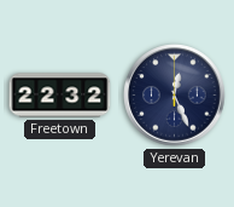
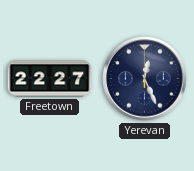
Freetown: 22:32 -> 22:27
